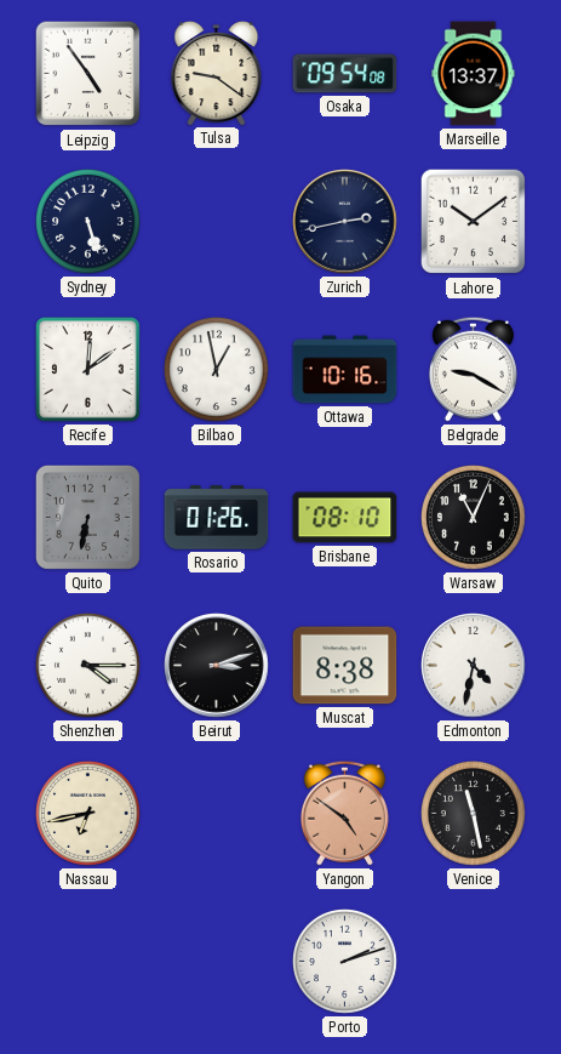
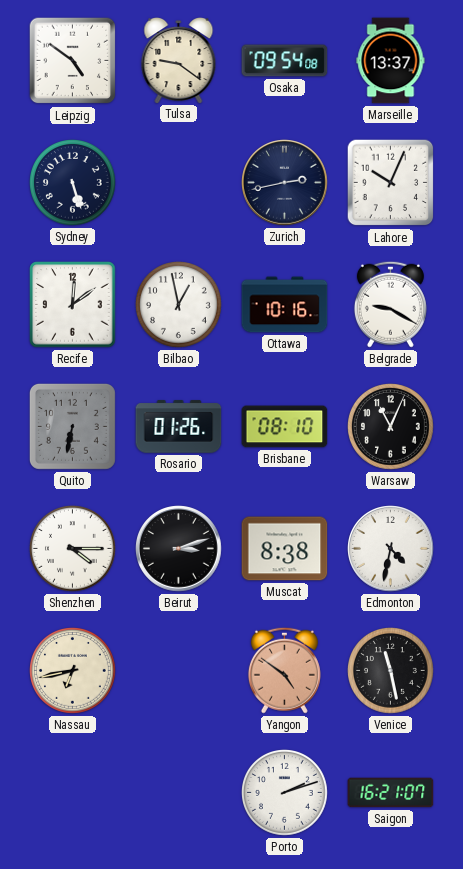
Leipzig: 4:54 -> 4:51
Lahore: 10:09 -> 10:04
Saigon: none -> 16:21
